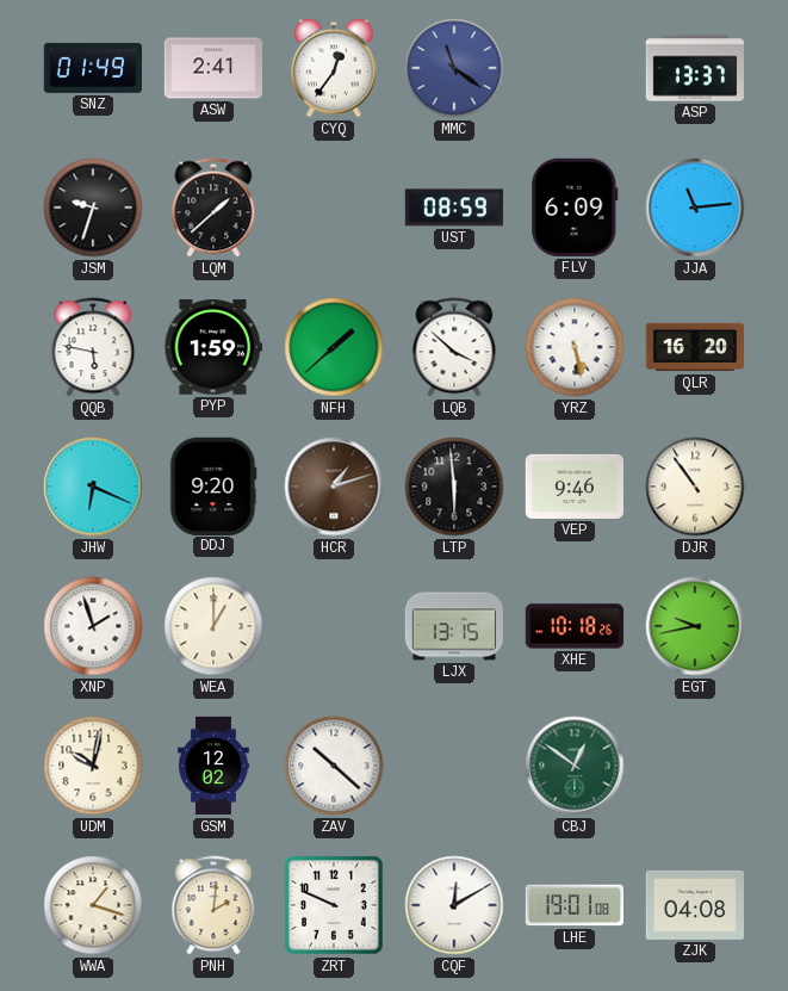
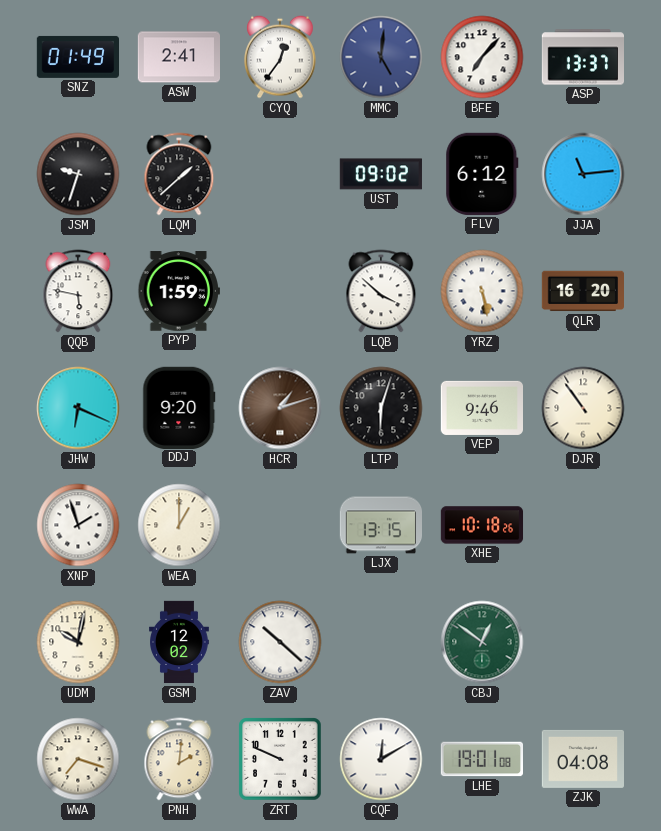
MMC: 11:21 -> 5:01
BFE: none -> 7:07
UST: 08:59 -> 09:02
FLV: 6:09 -> 6:12
NFH: 1:38 -> none
LTP: 5:59 -> 6:03
EGT: 9:43 -> none
WWA: 1:18 -> 7:18
